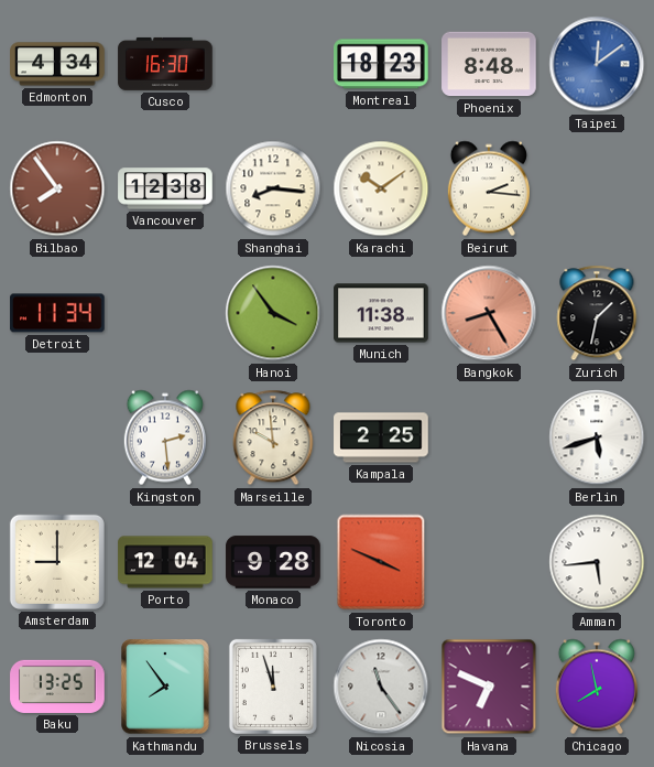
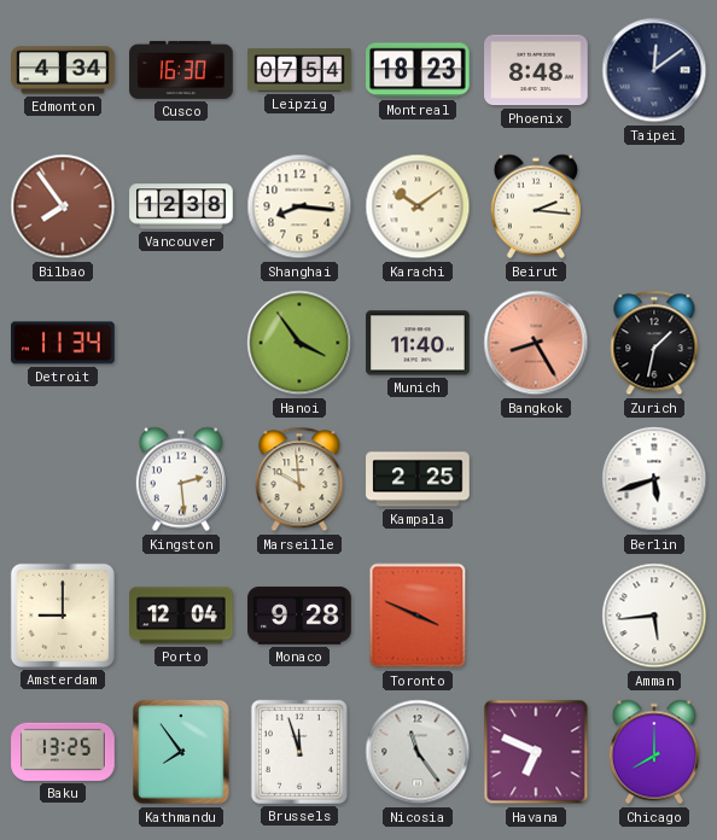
Leipzig: none -> 07:54
Taipei dial: blue -> navy
Munich: 11:38 -> 11:40
Chicago: 7:58 -> 8:00
